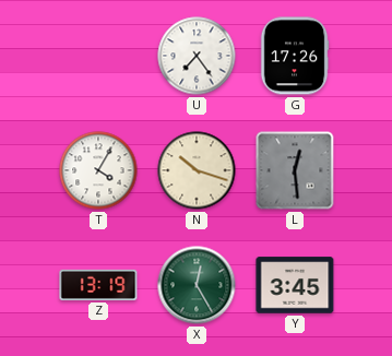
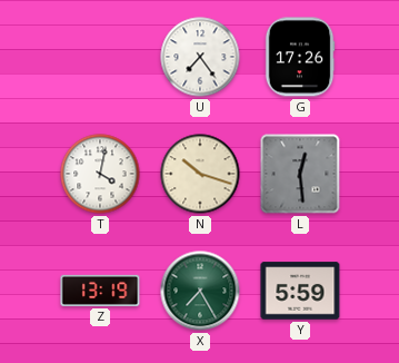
T: 4:05 -> 4:02
X: 12:25 -> 7:25
Y: 3:45 -> 5:59
